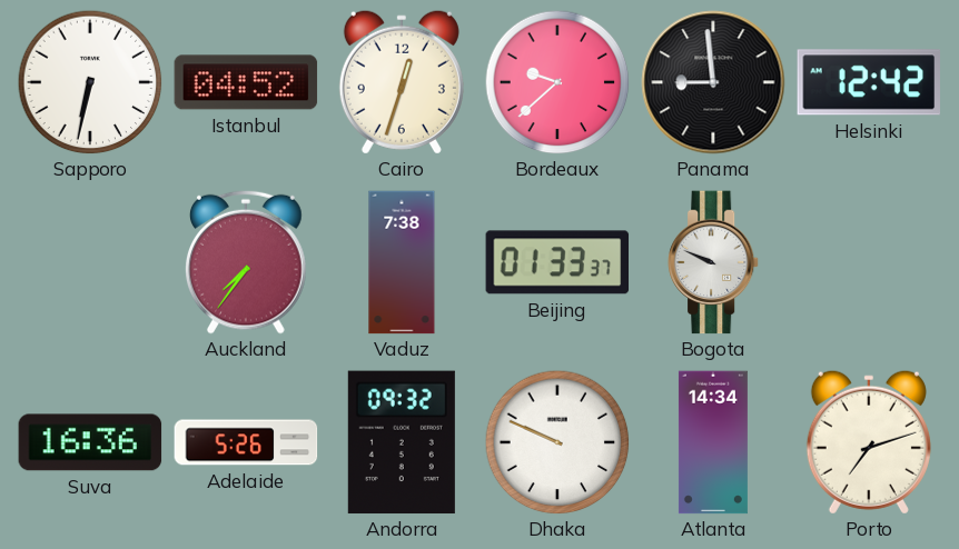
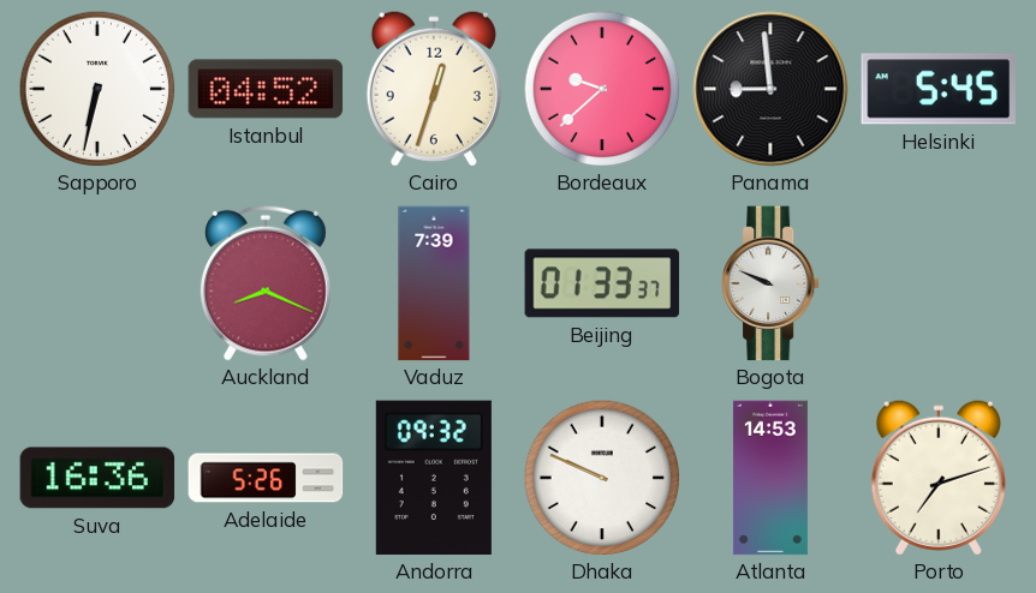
Helsinki: 12:42 -> 5:45
Auckland: 7:36 -> 8:19
Vaduz: 7:38 -> 7:39
Atlanta: 14:34 -> 14:53
